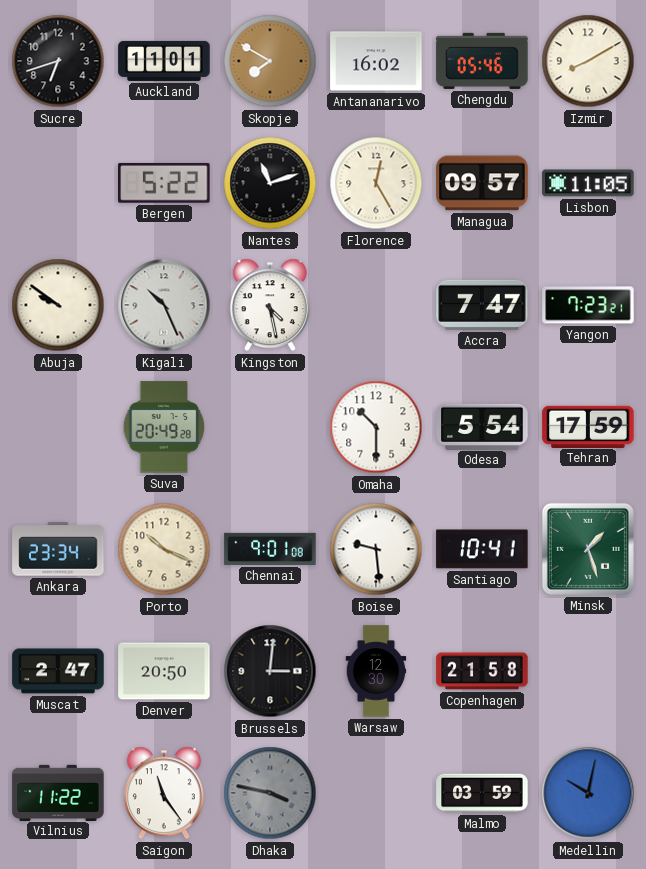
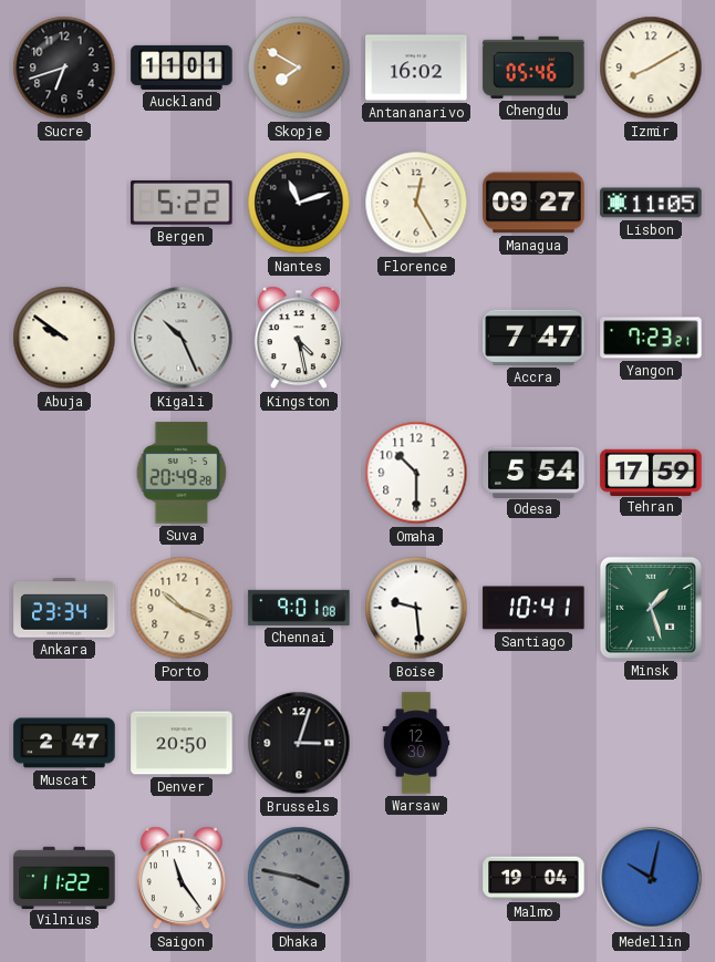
Managua: 09:57 -> 09:27
Brussels: 3:01 -> 3:03
Copenhagen: 21:58 -> none
Malmo: 03:59 -> 19:04
